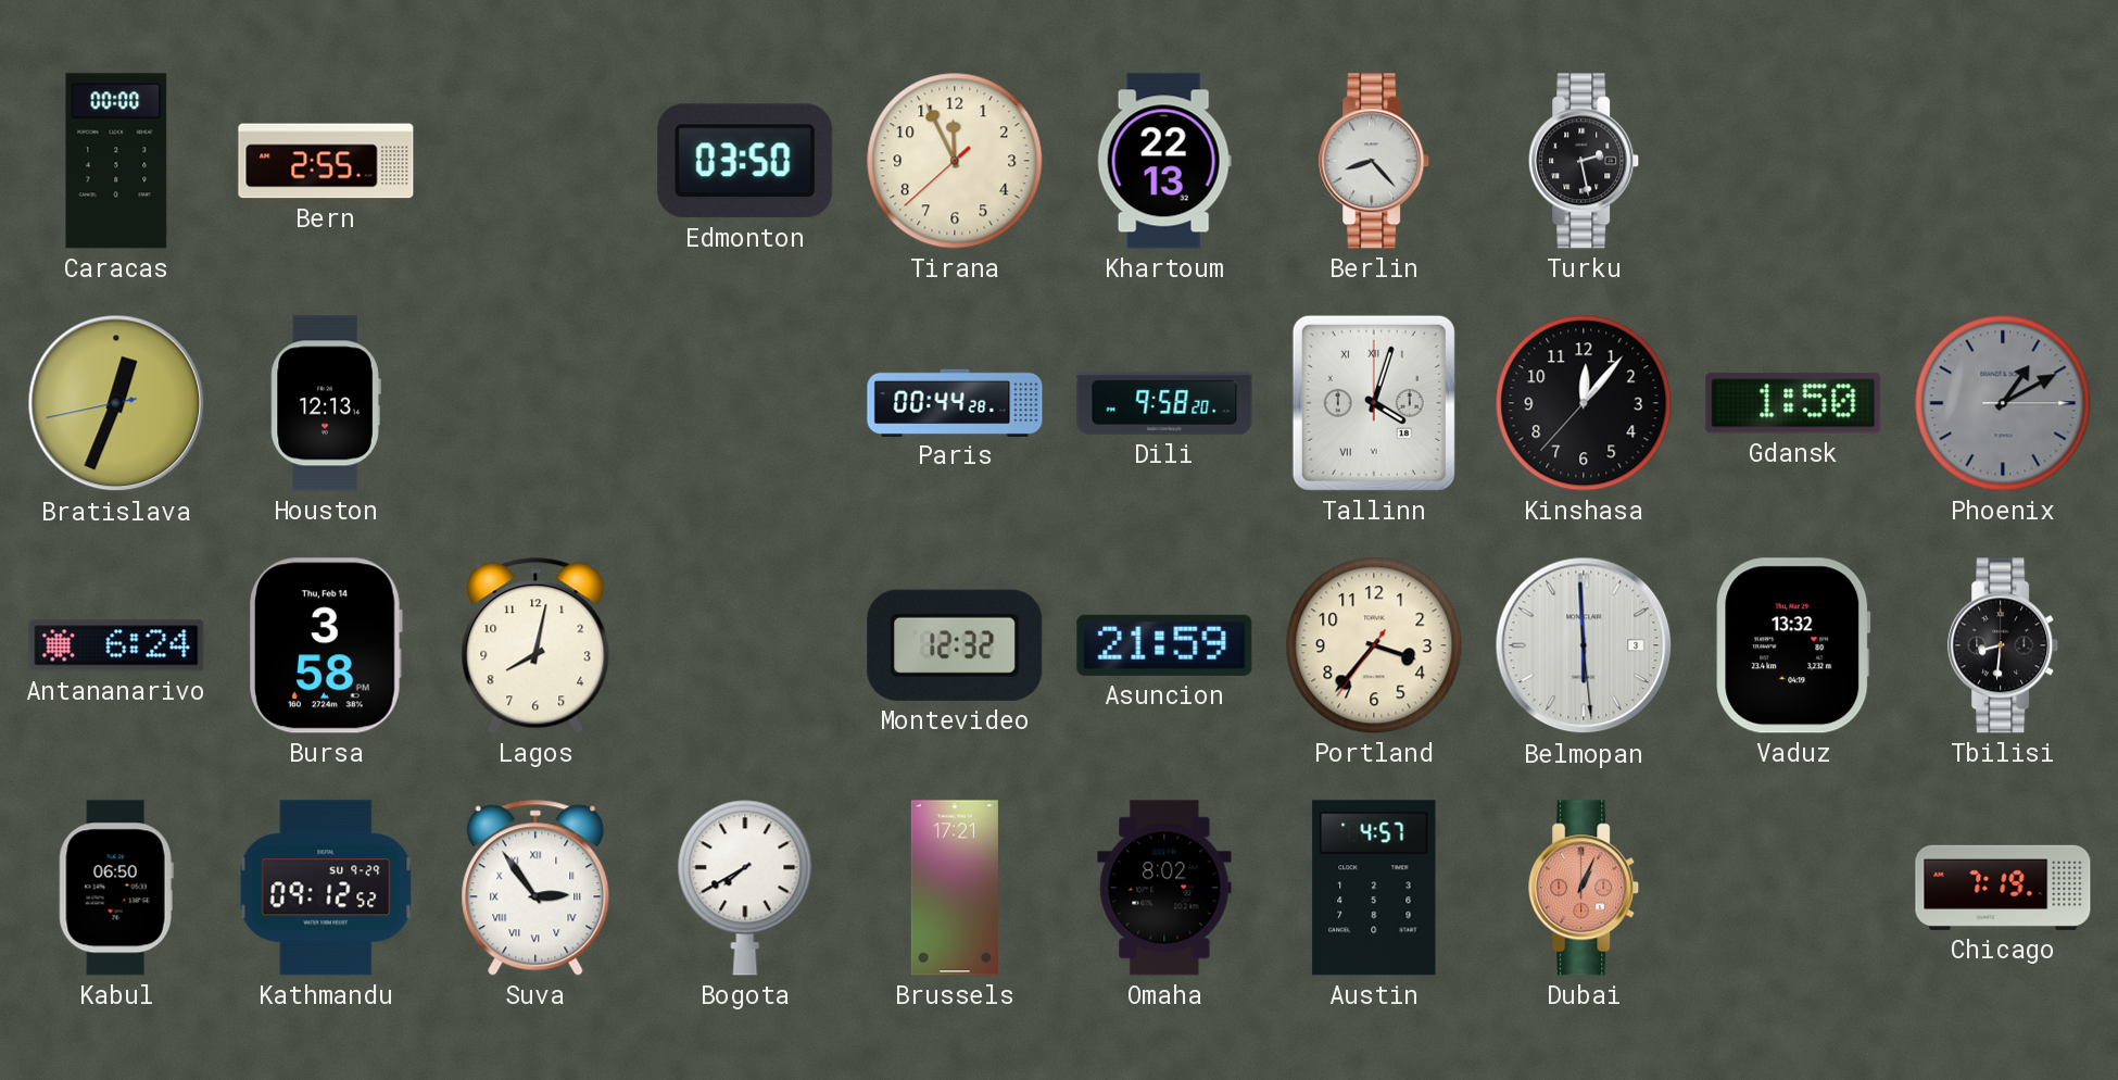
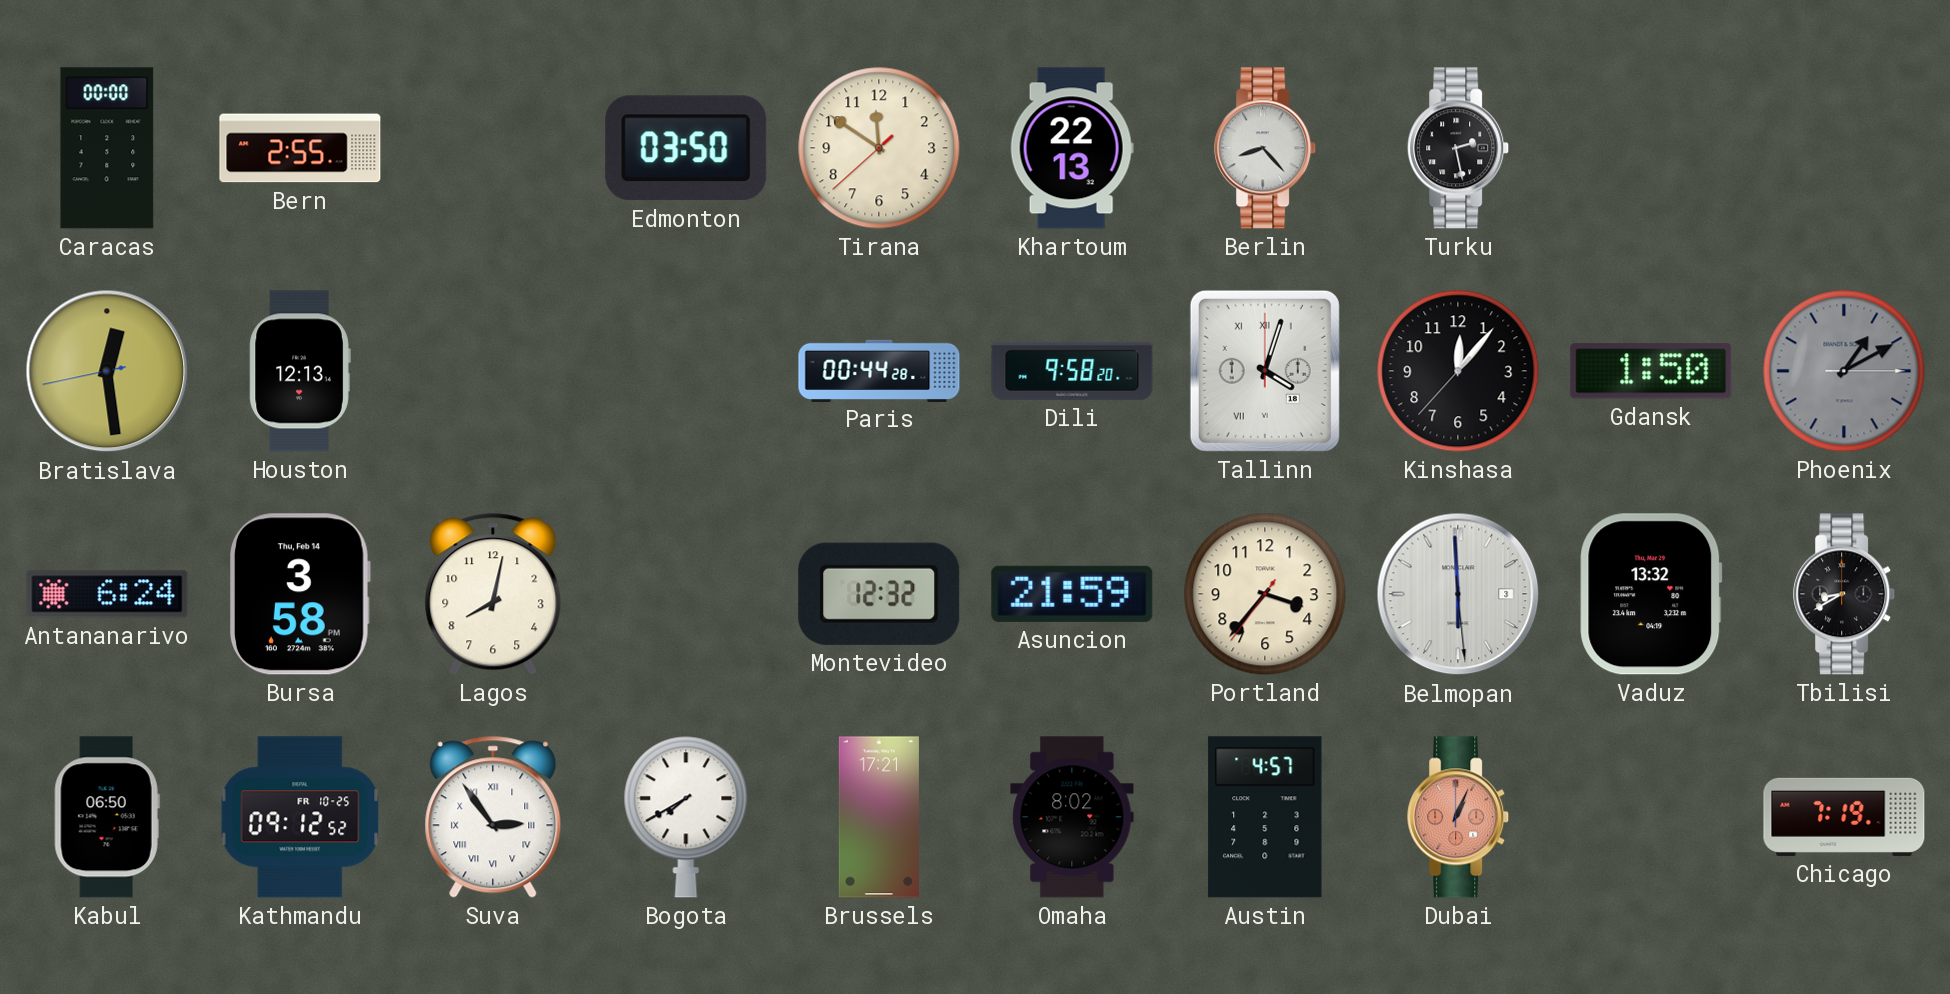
Tirana: 11:55 -> 11:50
Bratislava: 12:33 -> 12:28
Tbilisi: 8:31 -> 8:40
Kathmandu date: SU 9-29 -> FR 10-25
